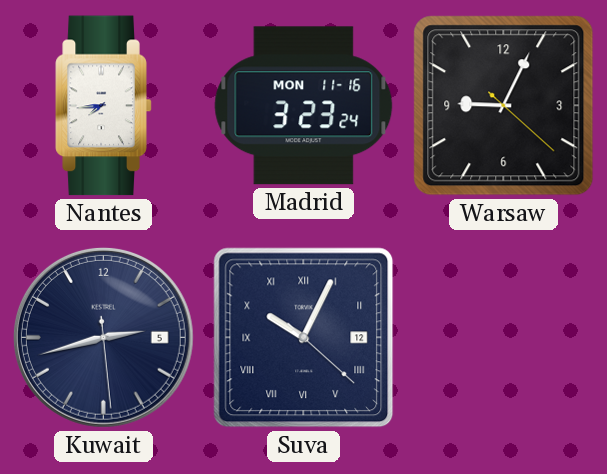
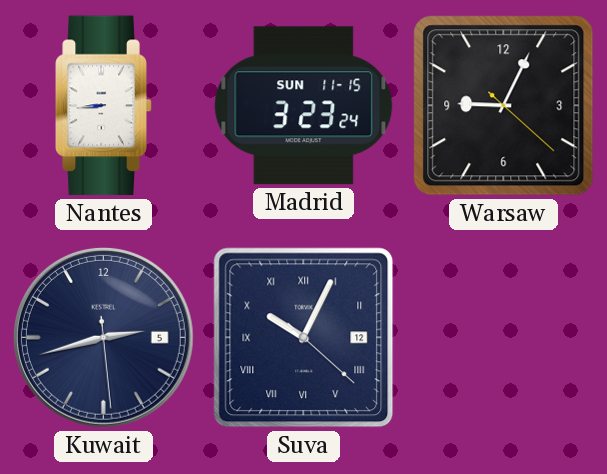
Nantes: 7:44 -> 8:44
Madrid date: MON 11-16 -> SUN 11-15
